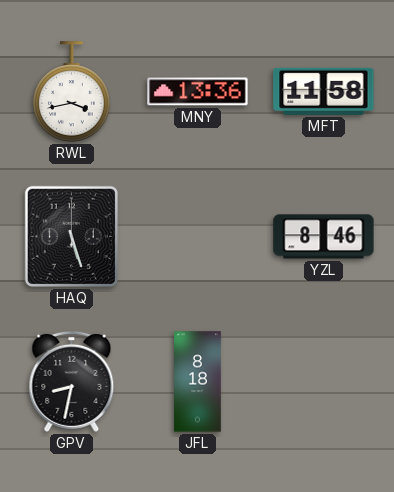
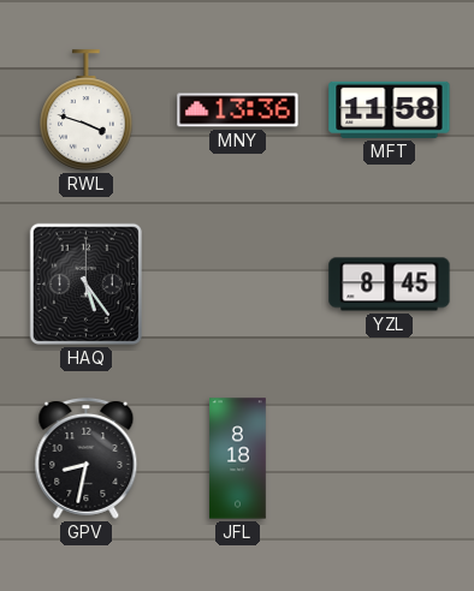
RWL: 3:43 -> 3:48
HAQ: 5:27 -> 5:24
YZL: 8:46 -> 8:45
